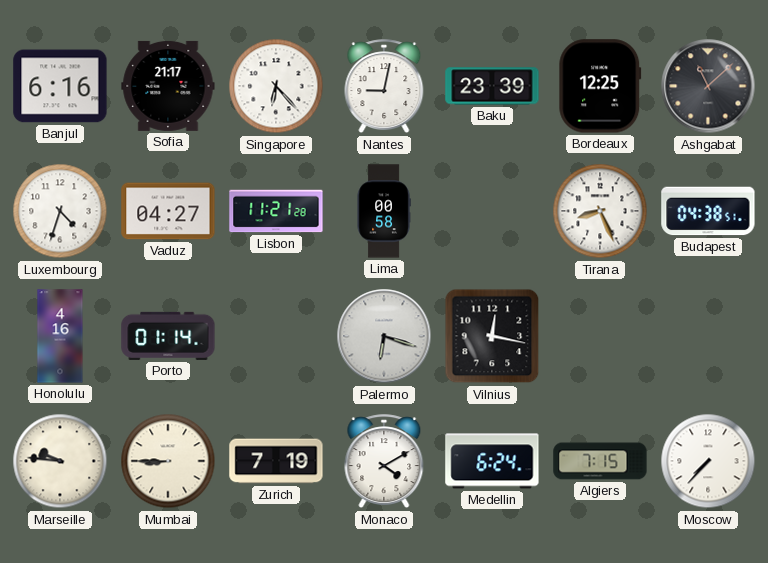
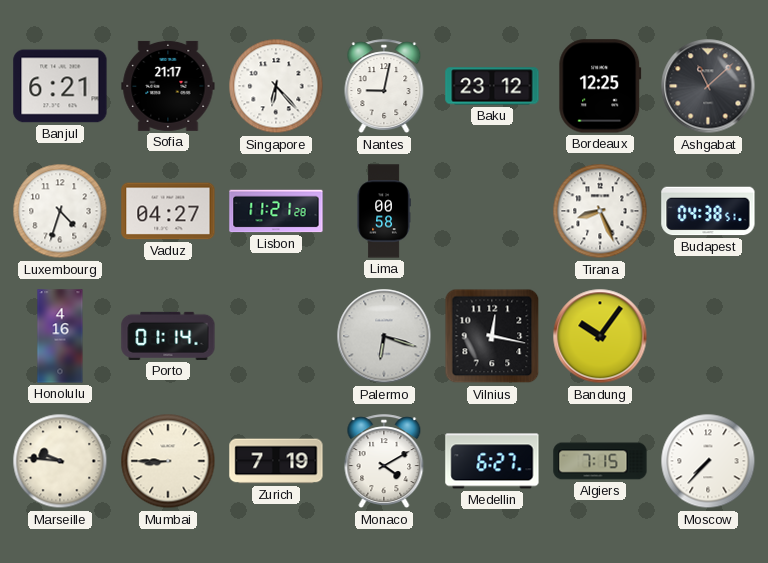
Banjul: 6:16 -> 6:21
Baku: 23:39 -> 23:12
Bandung: none -> 10:06
Medellin: 6:24 -> 6:27
